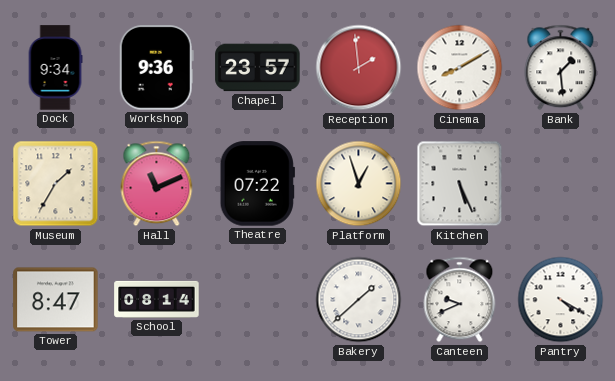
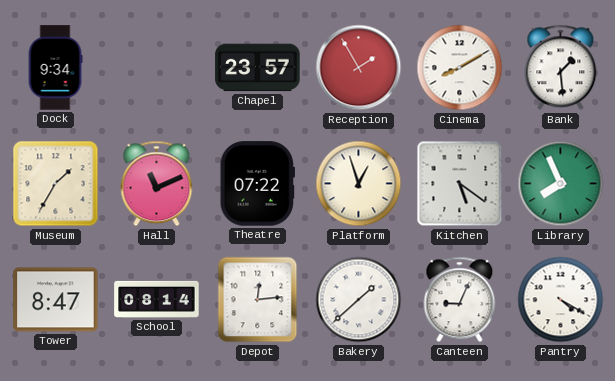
Workshop: 9:36 -> none
Reception: 1:59 -> 1:55
Kitchen: 5:26 -> 5:21
Library: none -> 7:56
Depot: none -> 12:14
Canteen: 9:41 -> 9:04
